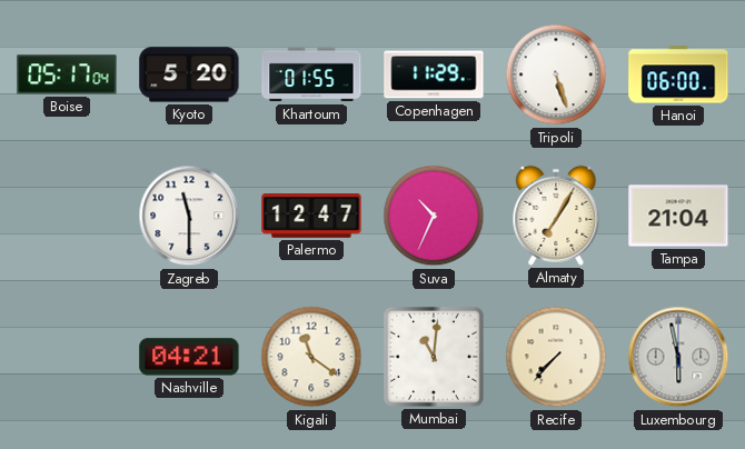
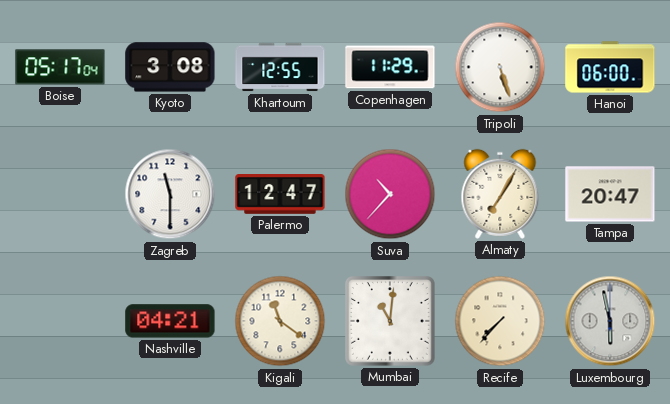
Kyoto: 5:20 -> 3:08
Khartoum: 01:55 -> 12:55
Suva: 10:34 -> 10:37
Tampa: 21:04 -> 20:47
